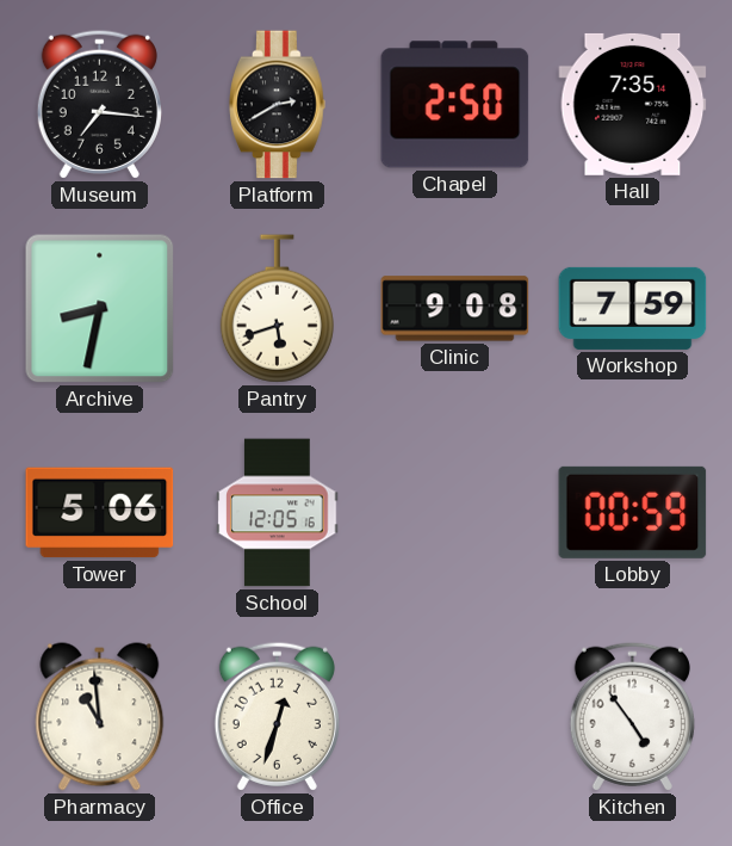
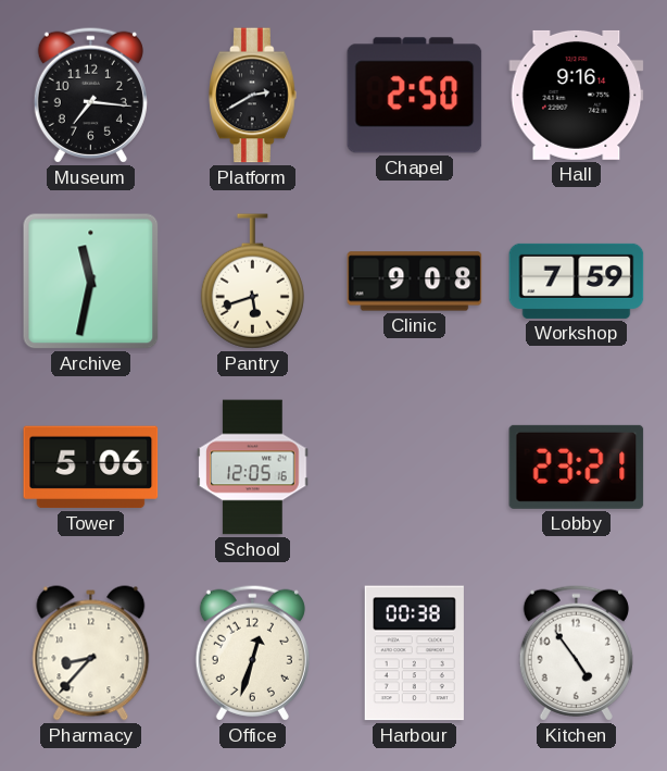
Hall: 7:35 -> 9:16
Archive: 8:32 -> 11:32
Lobby: 00:59 -> 23:21
Pharmacy: 10:59 -> 8:37
Harbour: none -> 00:38
